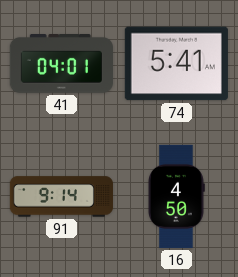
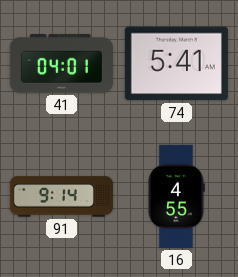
16: 4:50 -> 4:55
